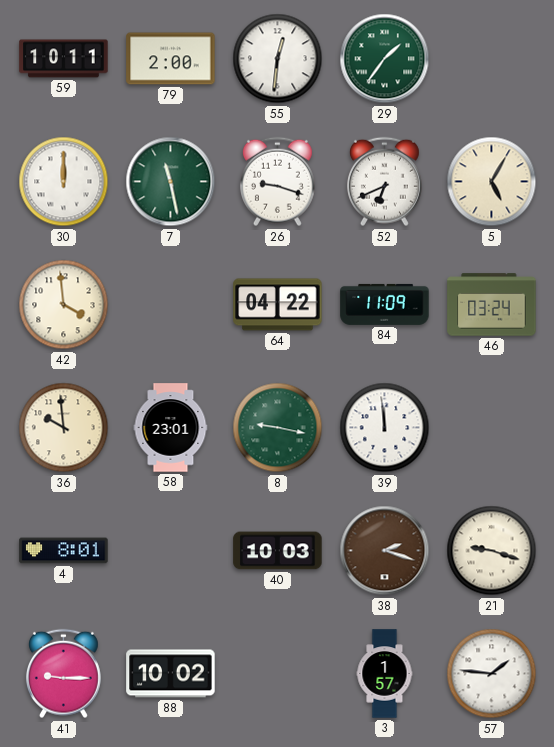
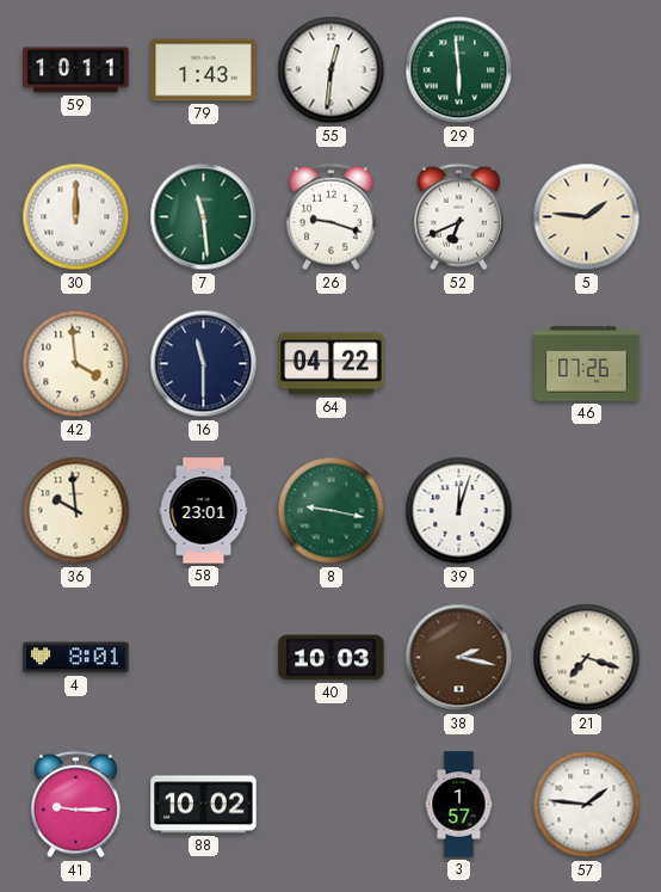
79: 2:00 -> 1:43
29: 1:36 -> 5:59
7: 11:28 -> 11:29
5: 5:05 -> 1:46
16: none -> 11:30
84: 11:09 -> none
46: 03:24 -> 07:26
39: 11:59 -> 12:03
38: 2:18 -> 2:17
21: 9:18 -> 7:18
